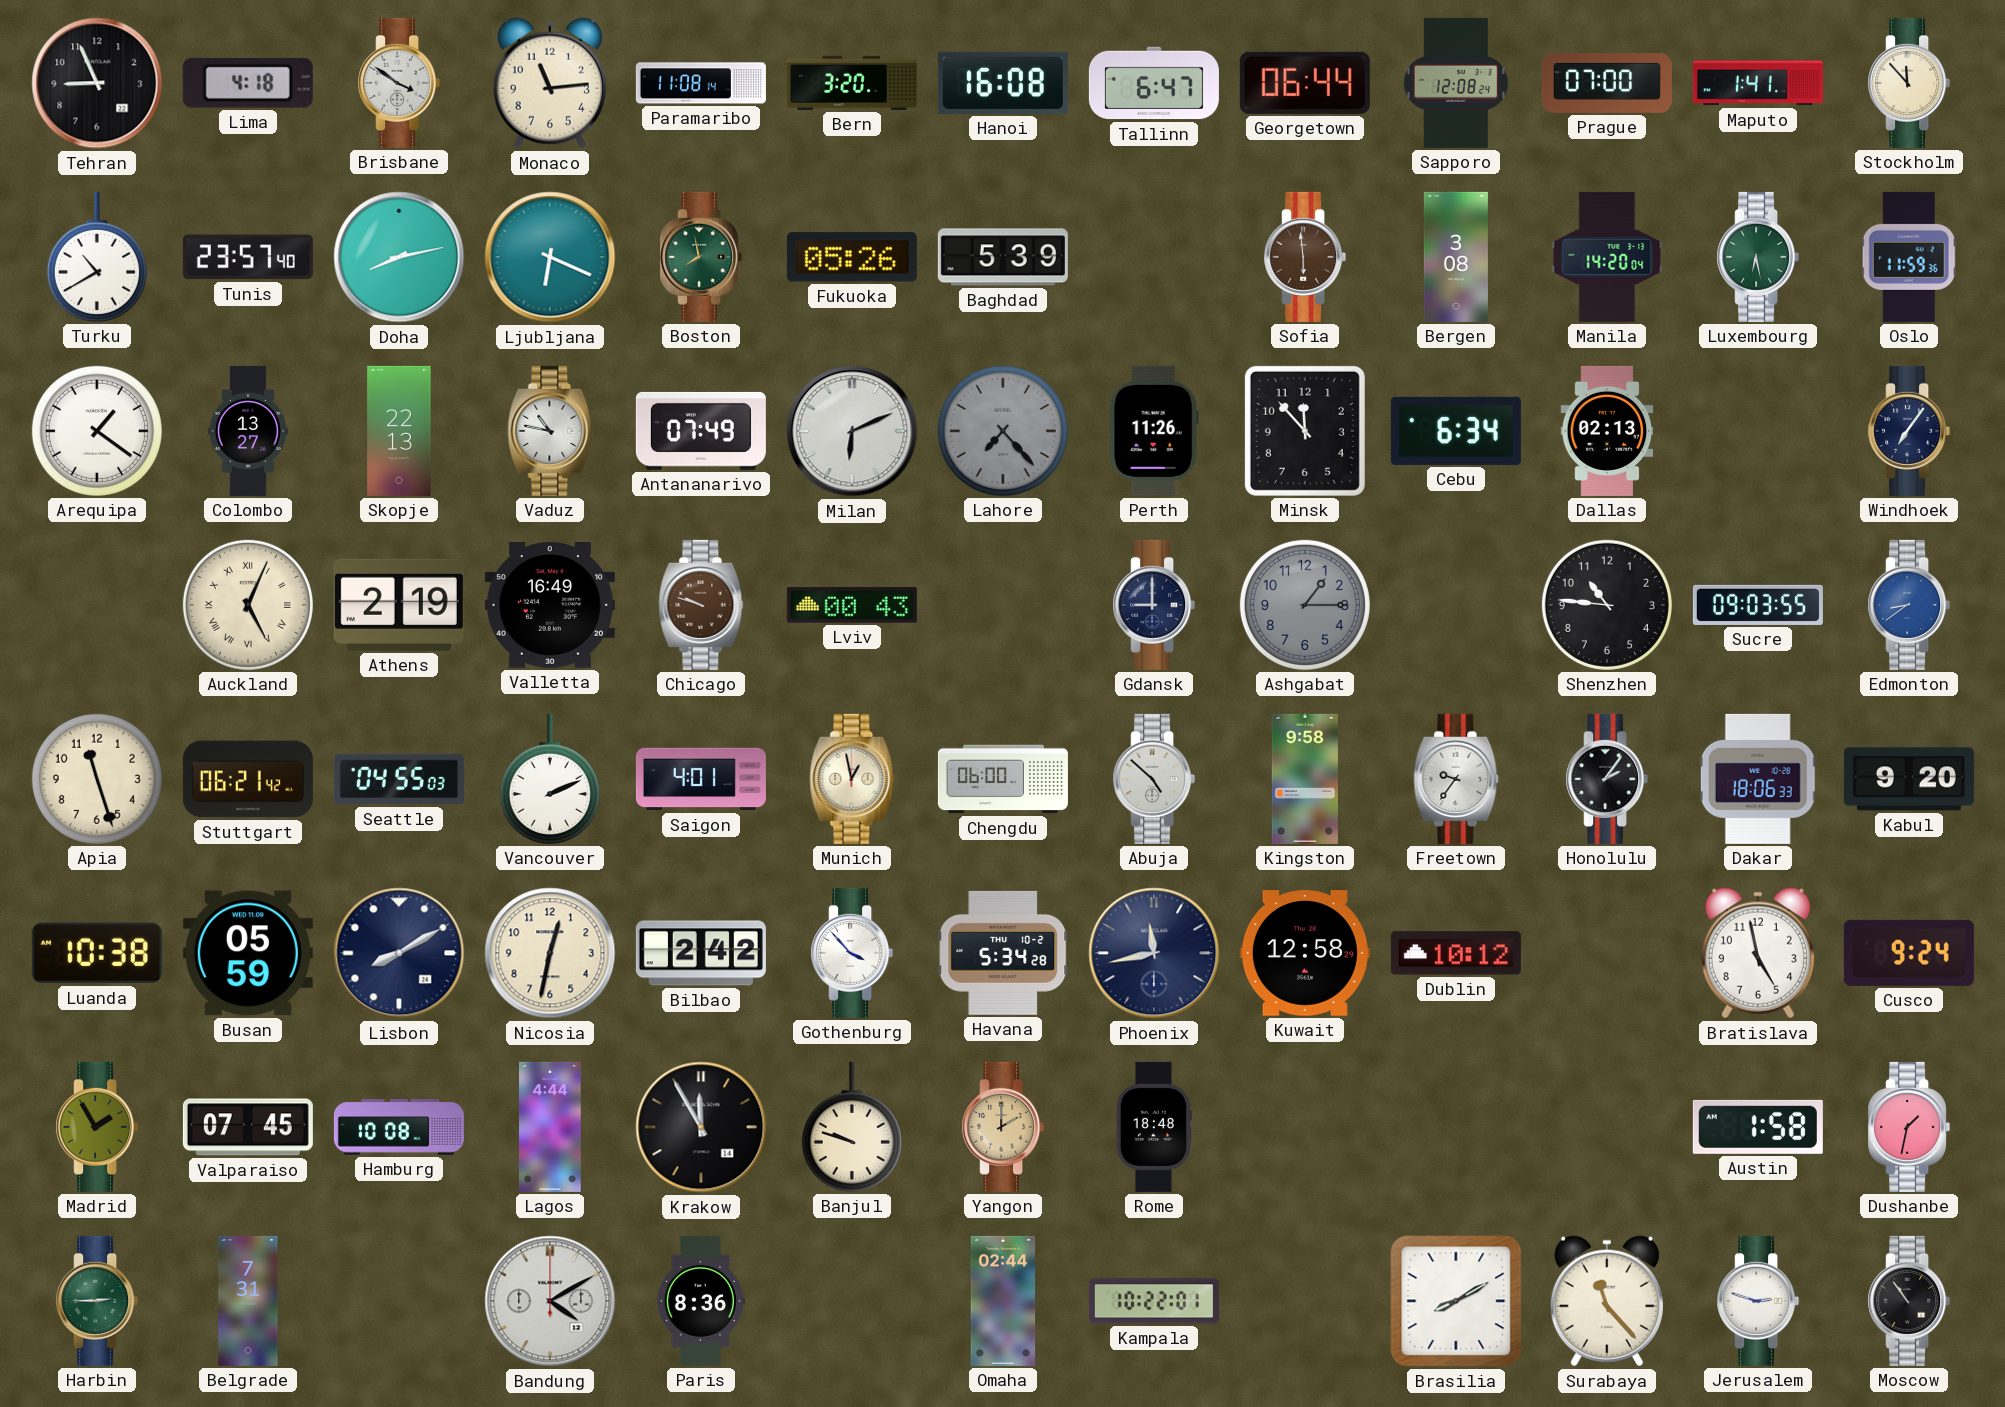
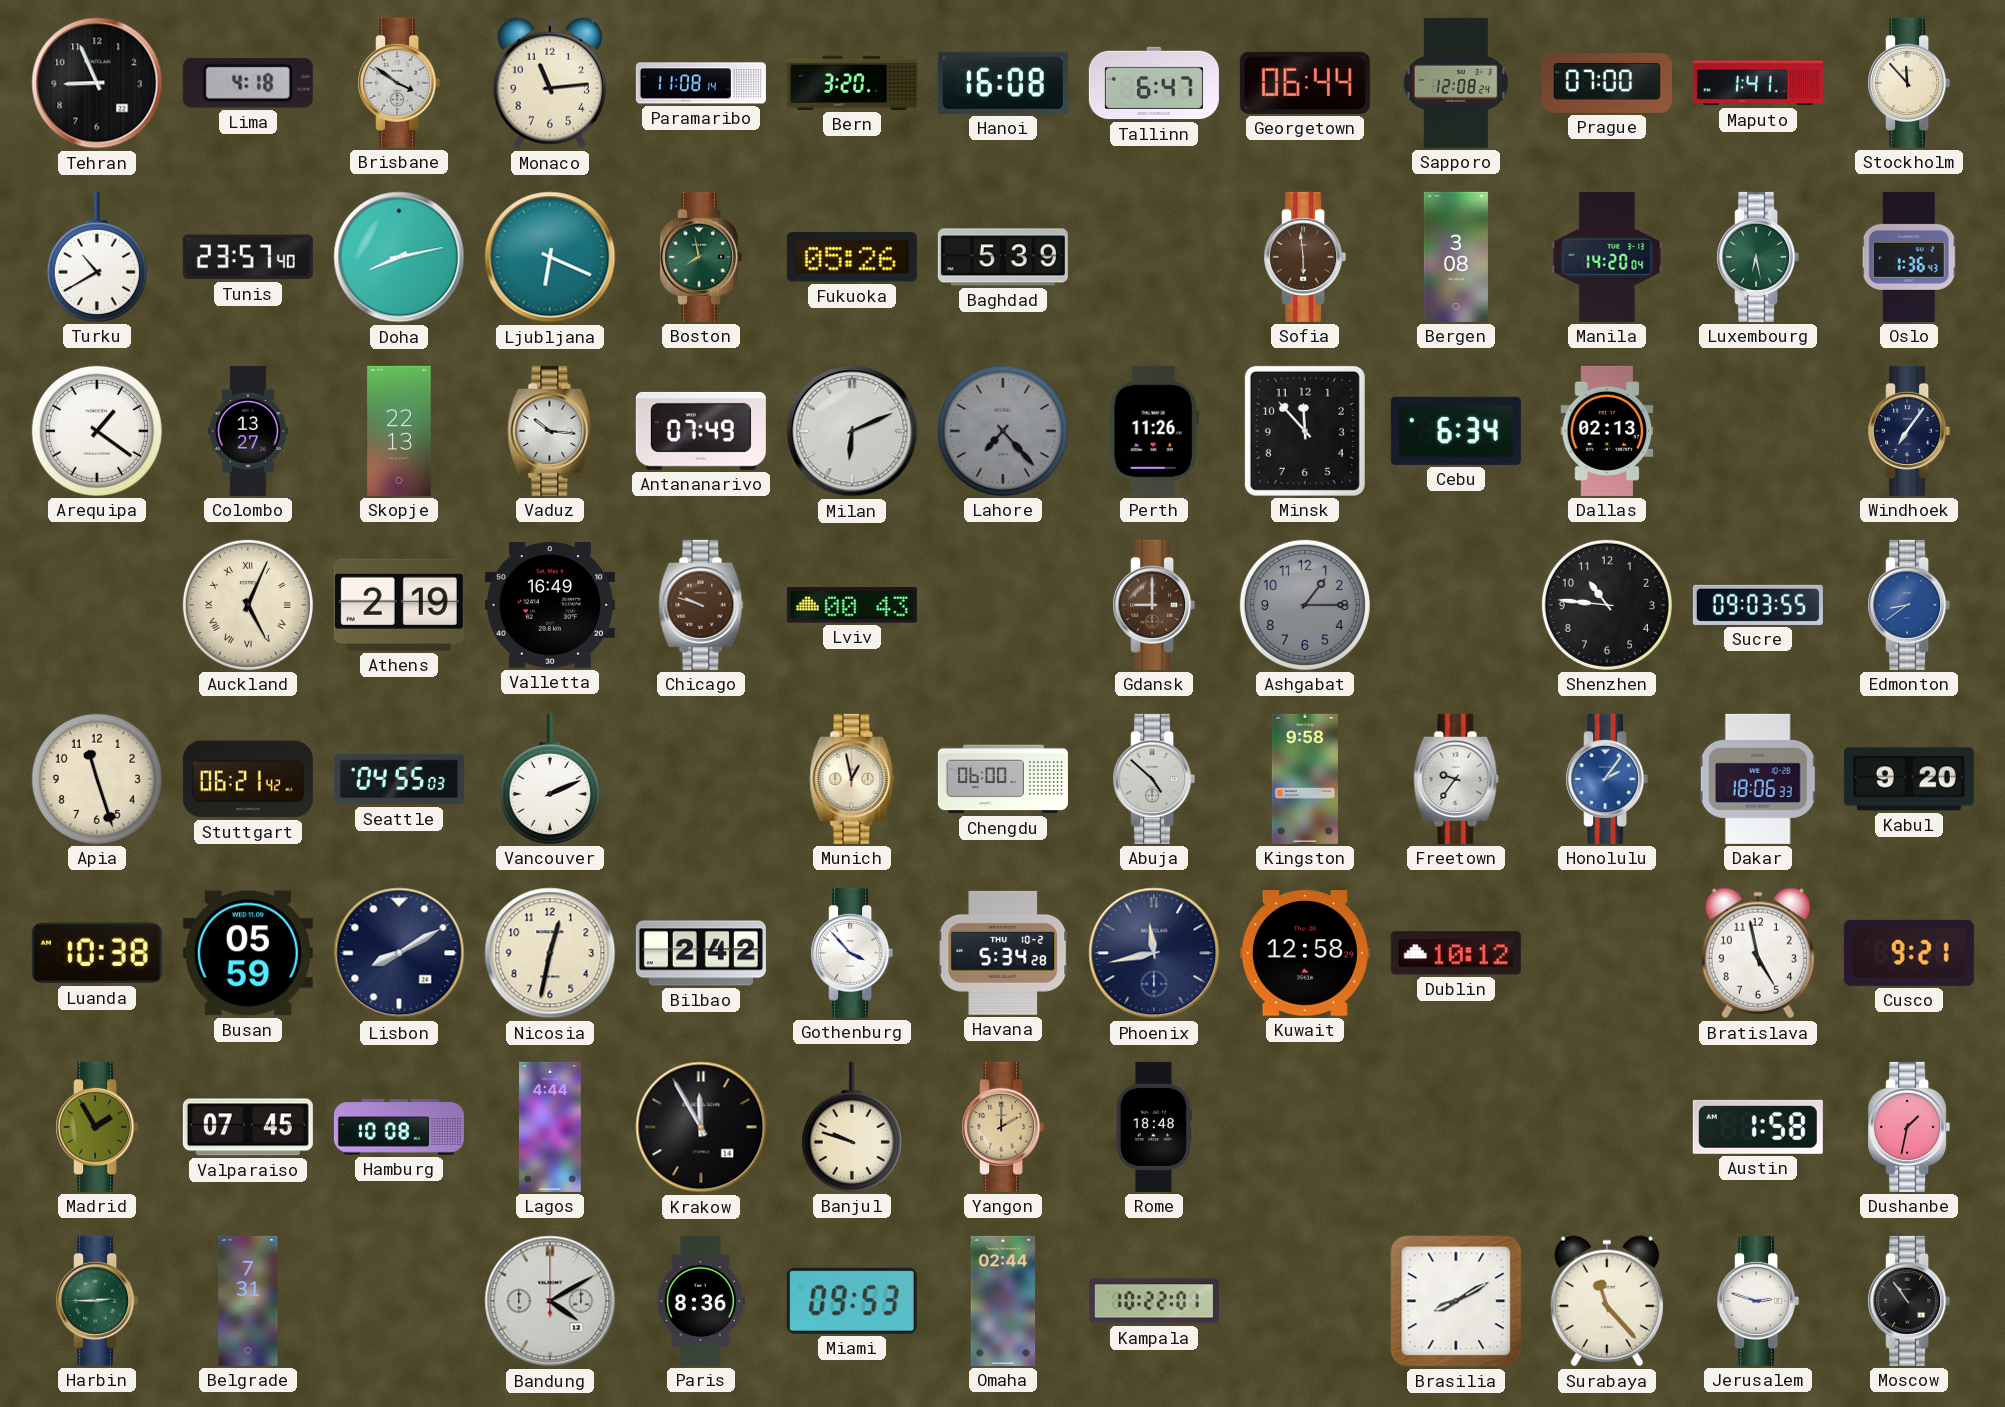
Oslo: 11:59 -> 1:36
Vaduz: 10:47 -> 10:16
Gdansk dial: navy -> brown
Saigon: 4:01 -> none
Honolulu dial: black -> blue
Cusco: 9:24 -> 9:21
Miami: none -> 09:53
